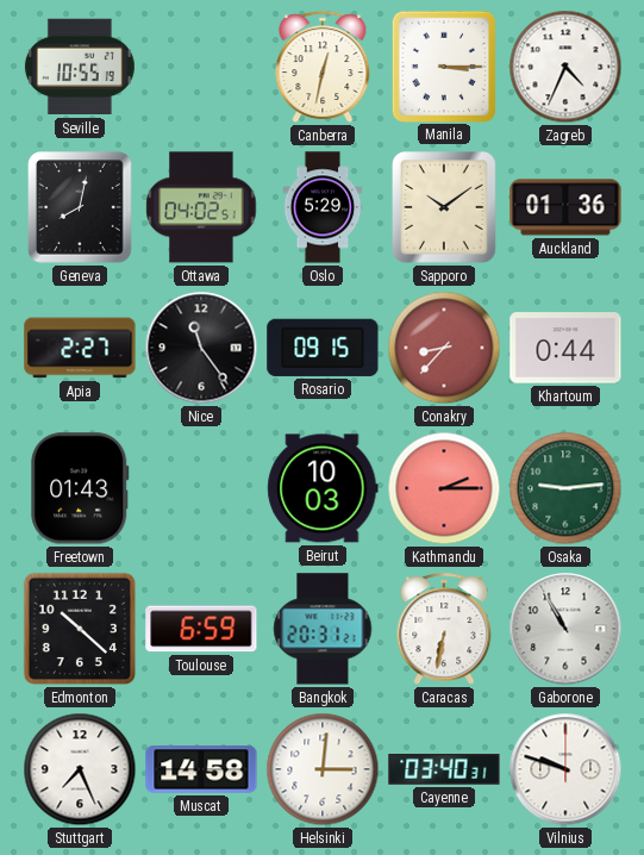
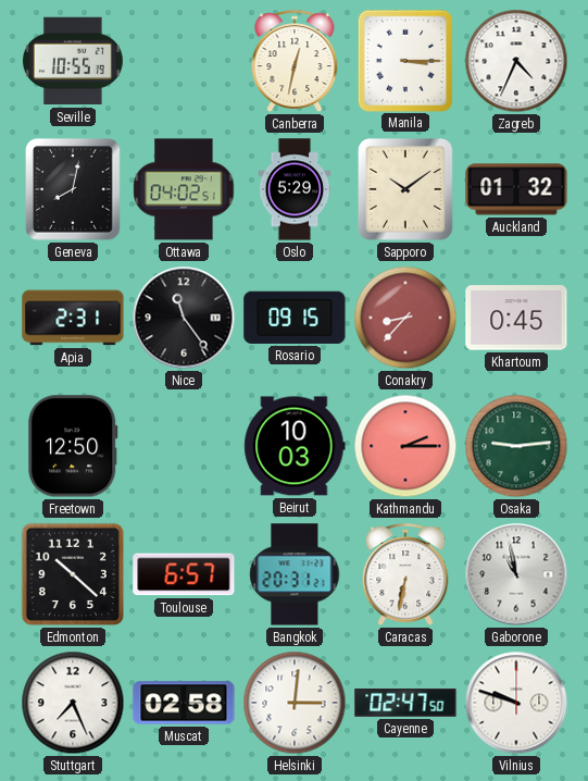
Auckland: 01:36 -> 01:32
Apia: 2:27 -> 2:31
Khartoum: 0:44 -> 0:45
Freetown: 01:43 -> 12:50
Toulouse: 6:59 -> 6:57
Gaborone: 10:55 -> 10:58
Muscat: 14:58 -> 02:58
Cayenne: 03:40 -> 02:47
